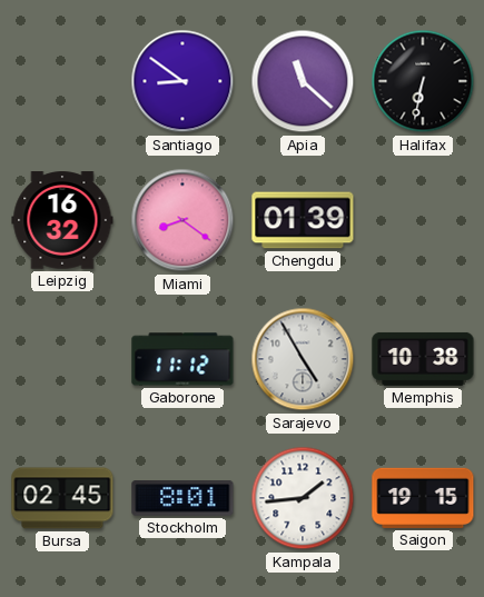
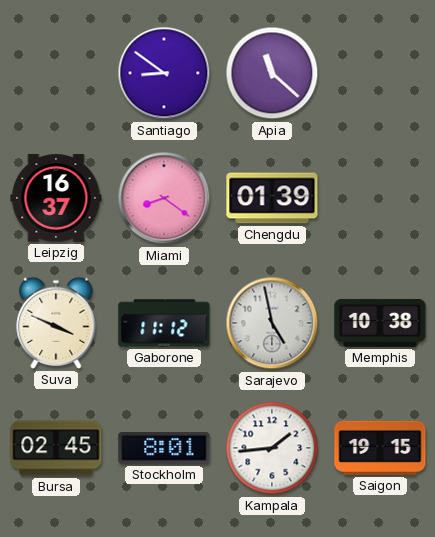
Halifax: 6:32 -> none
Leipzig: 16:32 -> 16:37
Suva: none -> 3:49
Sarajevo: 4:55 -> 4:58
